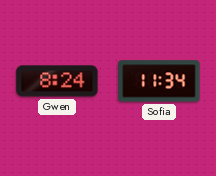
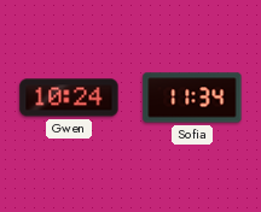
Gwen: 8:24 -> 10:24
